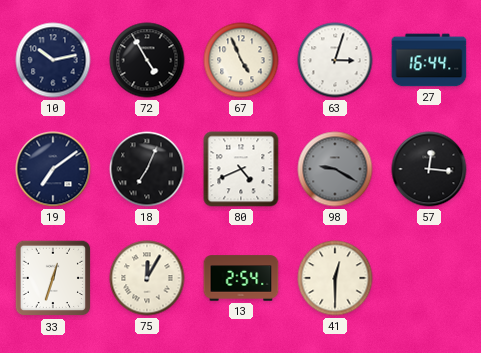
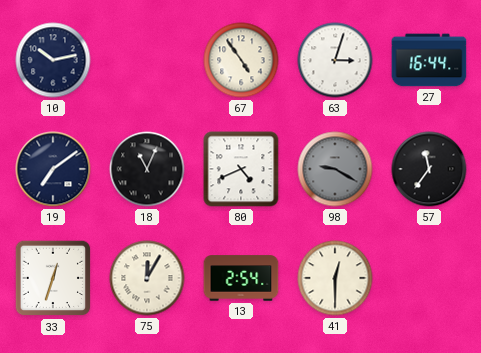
72: 4:55 -> none
67: 4:56 -> 4:54
18: 7:04 -> 11:04
57: 12:16 -> 11:36
